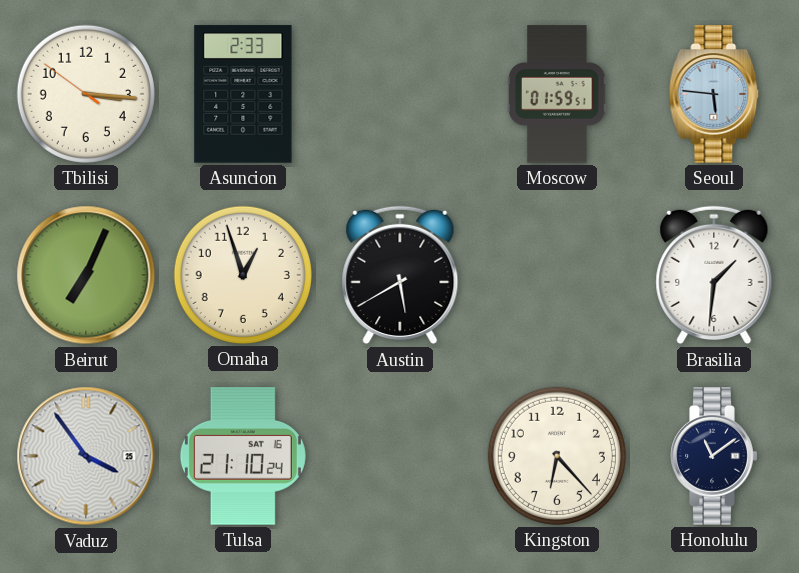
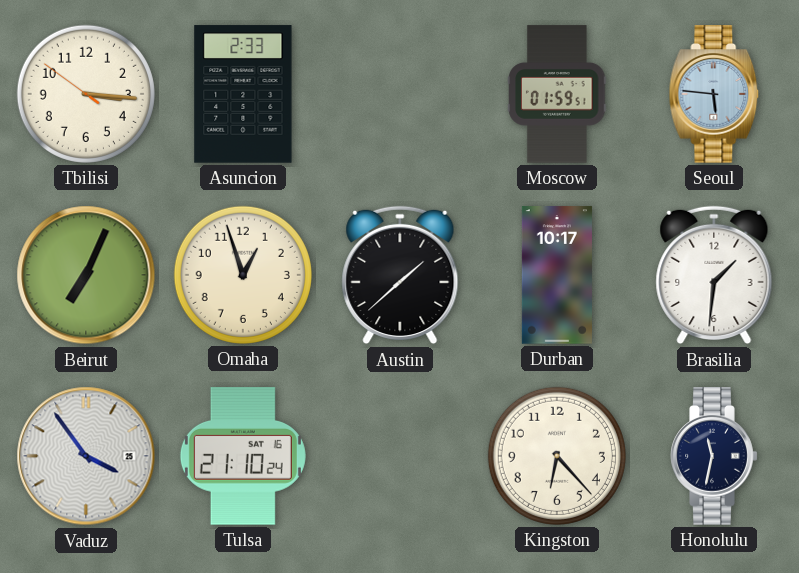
Austin: 5:40 -> 1:38
Durban: none -> 10:17
Honolulu: 11:09 -> 11:32
